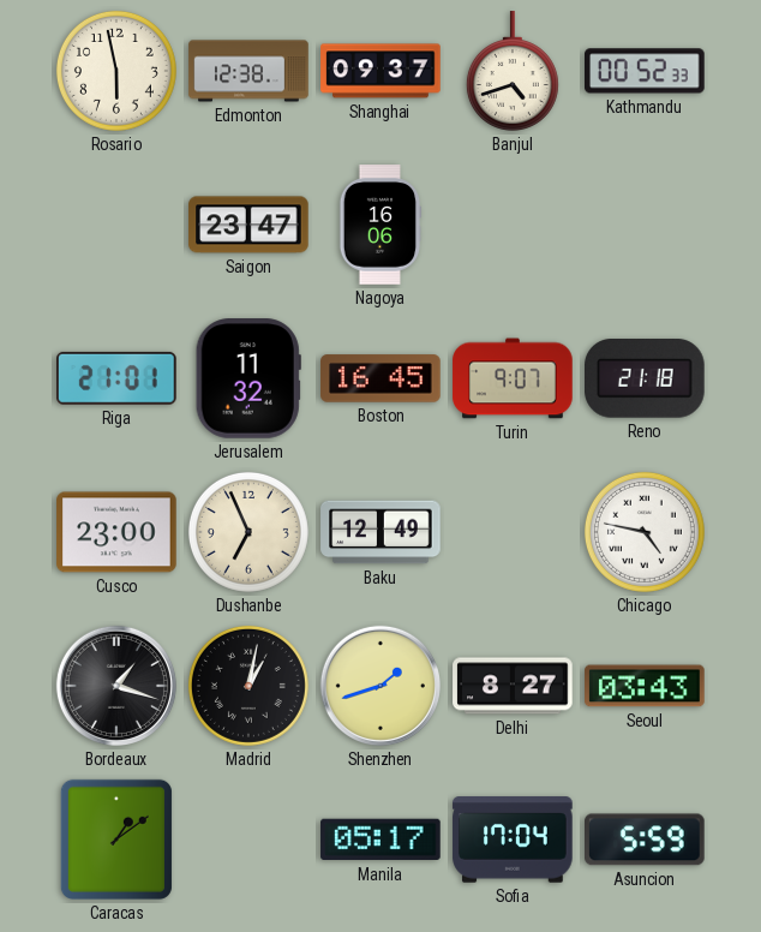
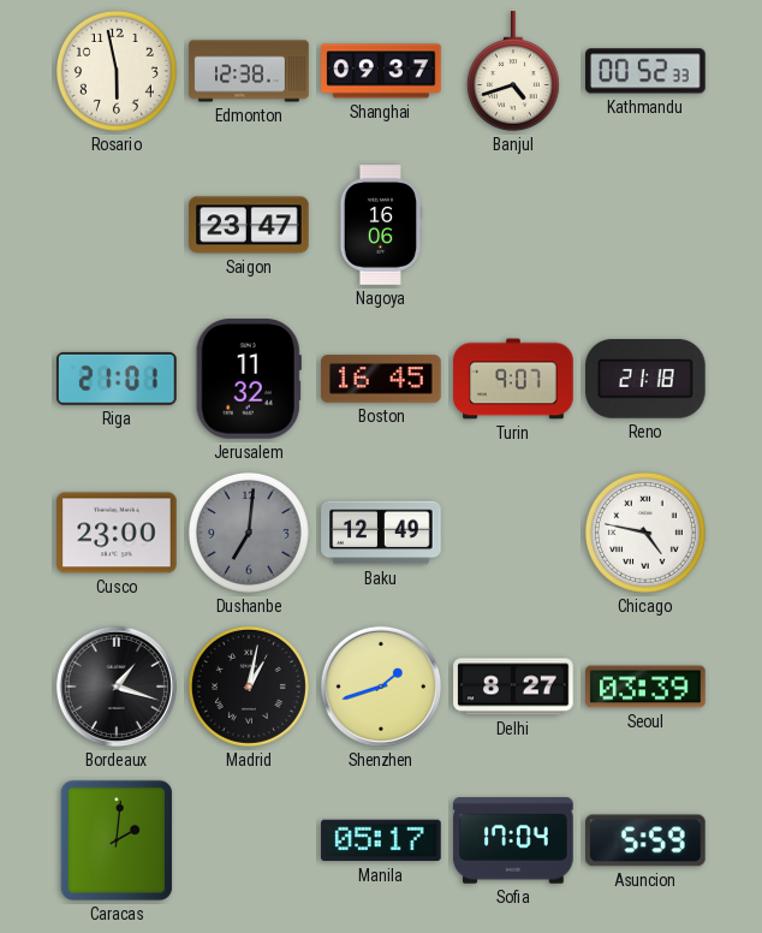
Dushanbe: 6:56 -> 7:01
Dushanbe dial: cream -> grey
Seoul: 03:43 -> 03:39
Caracas: 1:09 -> 2:01
